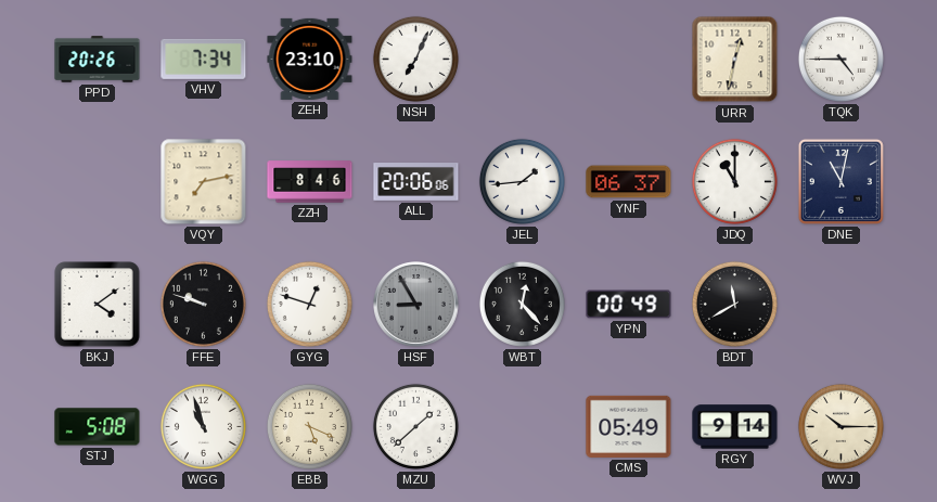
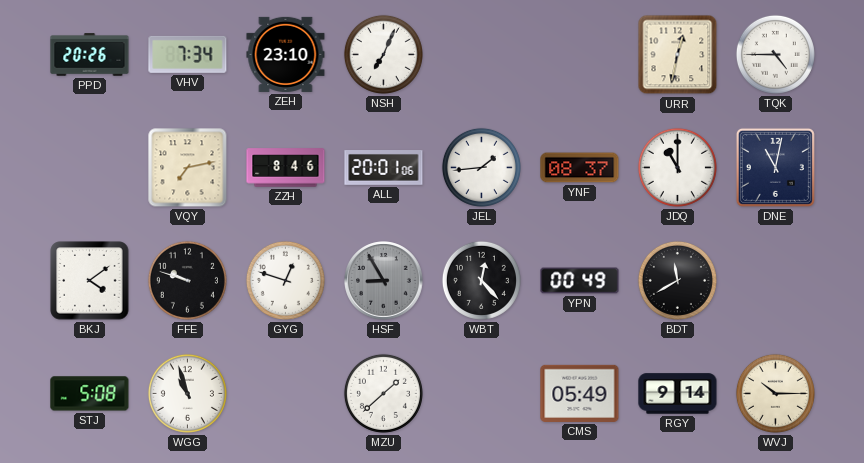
ALL: 20:06 -> 20:01
YNF: 06:37 -> 08:37
EBB: 5:19 -> none
